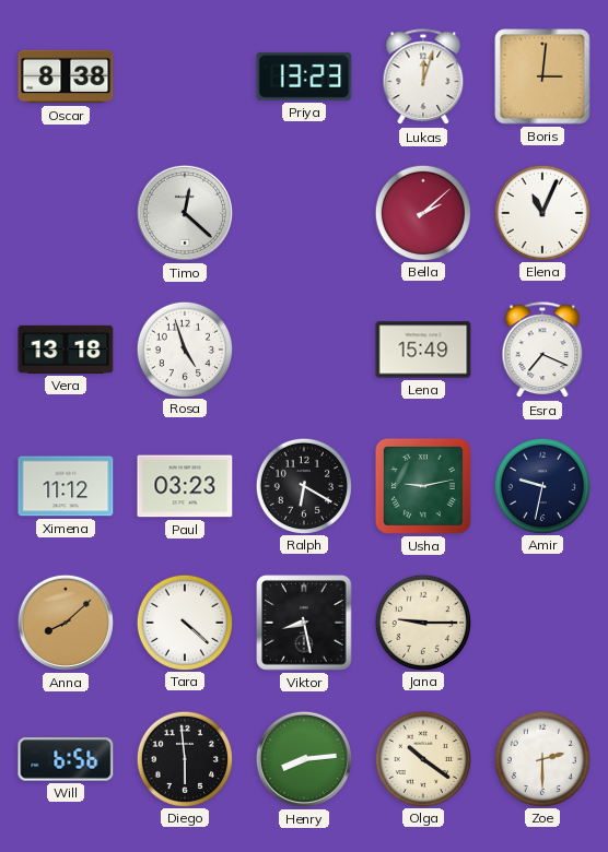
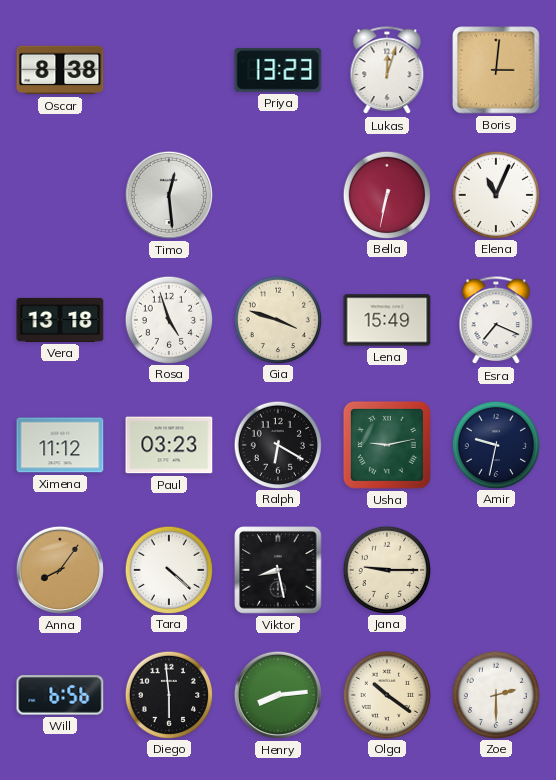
Timo: 12:22 -> 12:29
Bella: 2:08 -> 6:32
Gia: none -> 3:48
Anna: 8:08 -> 8:06
